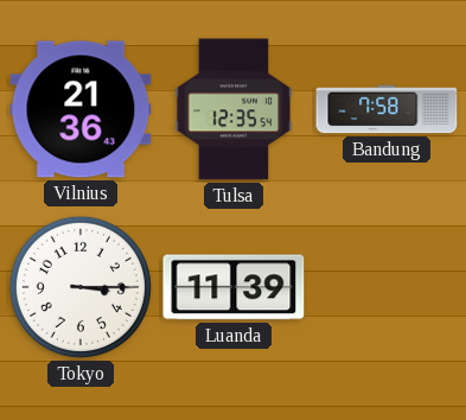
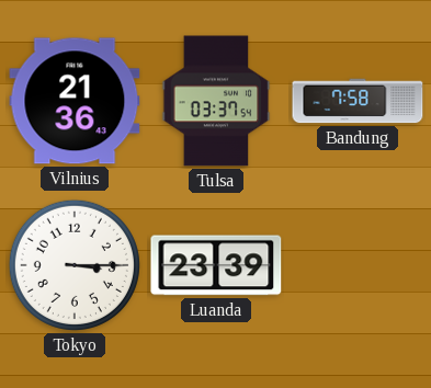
Tulsa: 12:35 -> 03:37
Luanda: 11:39 -> 23:39
